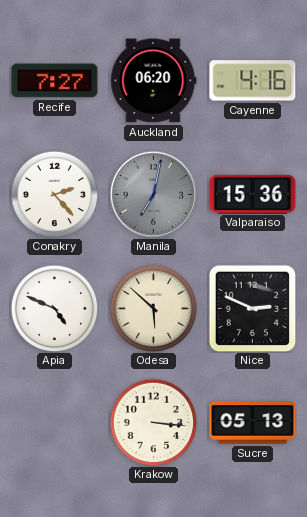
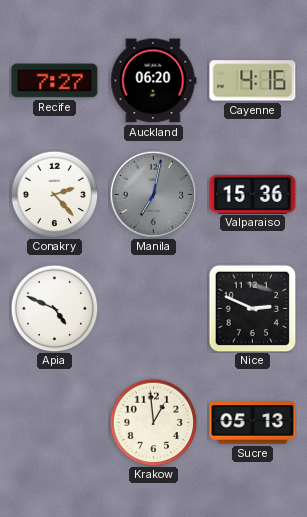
Odesa: 5:52 -> none
Krakow: 3:16 -> 12:59
